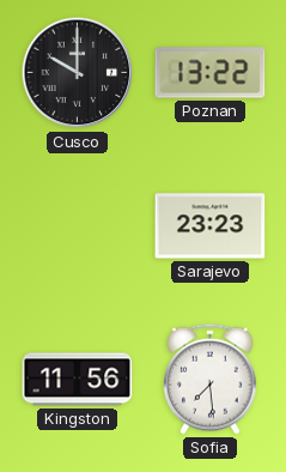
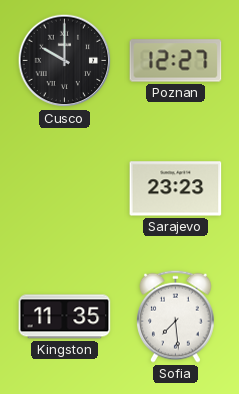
Poznan: 13:22 -> 12:27
Kingston: 11:56 -> 11:35
